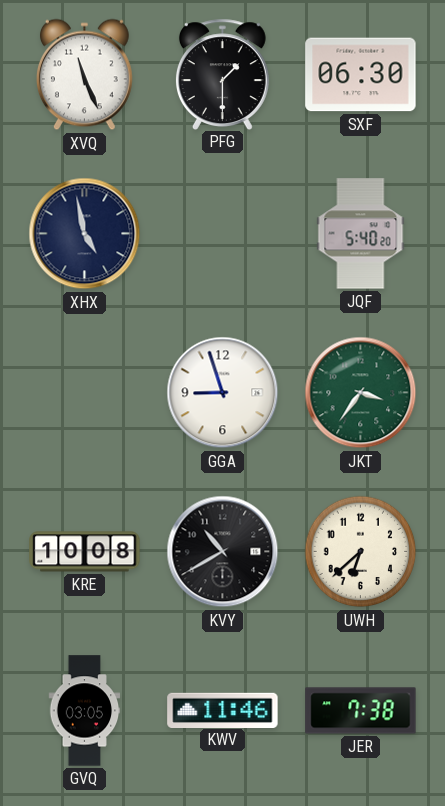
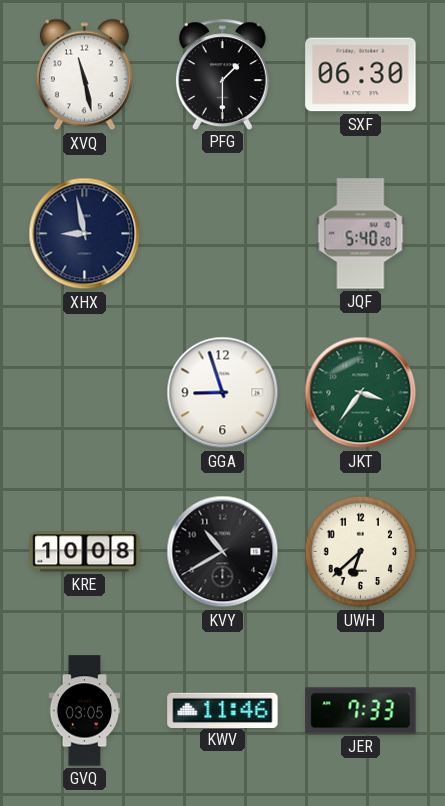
XVQ: 11:26 -> 11:28
XHX: 4:58 -> 8:58
JER: 7:38 -> 7:33
